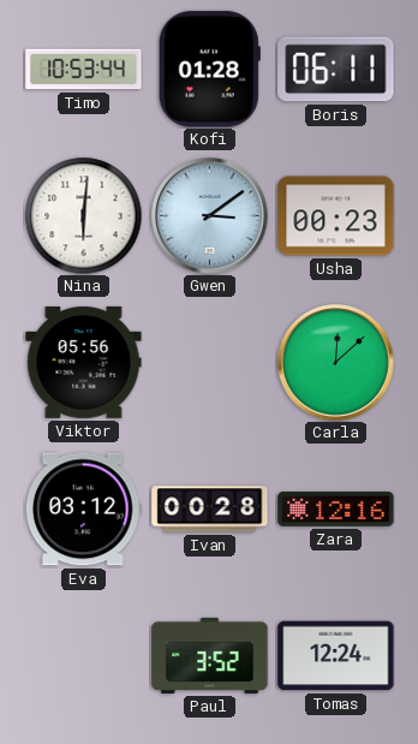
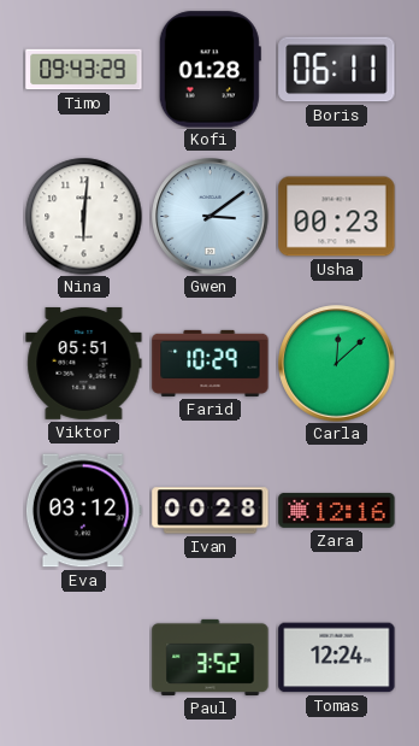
Timo: 10:53 -> 09:43
Viktor: 05:56 -> 05:51
Farid: none -> 10:29
